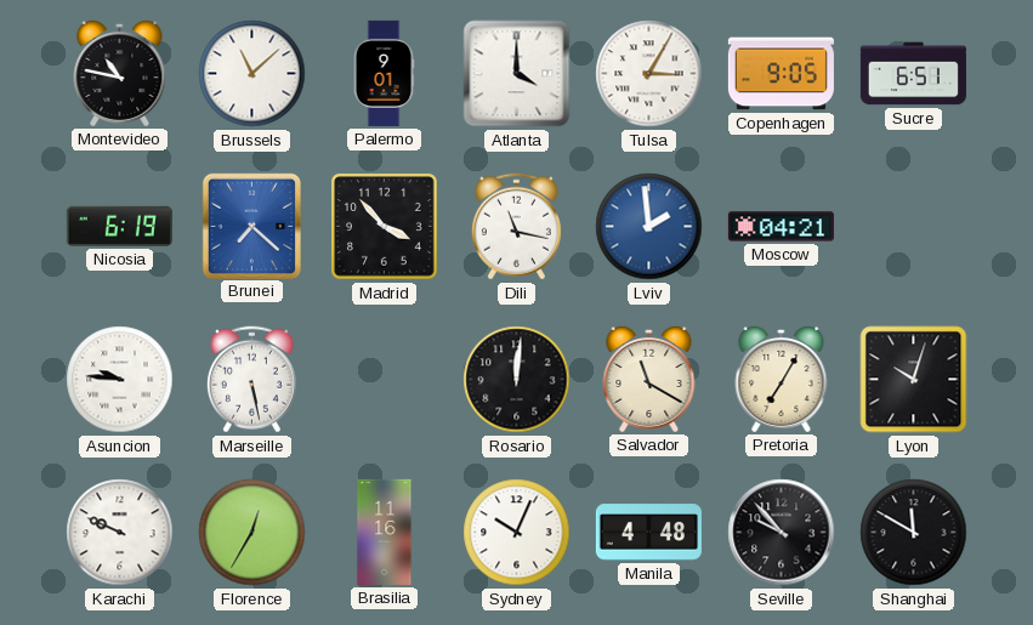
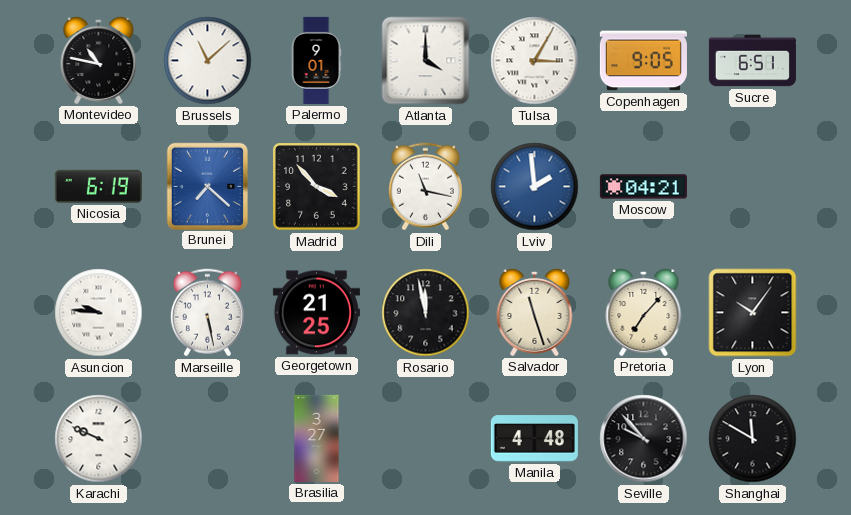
Georgetown: none -> 21:25
Rosario: 12:01 -> 11:58
Salvador: 11:20 -> 11:27
Pretoria: 7:05 -> 7:07
Lyon: 10:03 -> 10:06
Florence: 12:35 -> none
Brasilia: 11:16 -> 3:27
Sydney: 10:04 -> none
